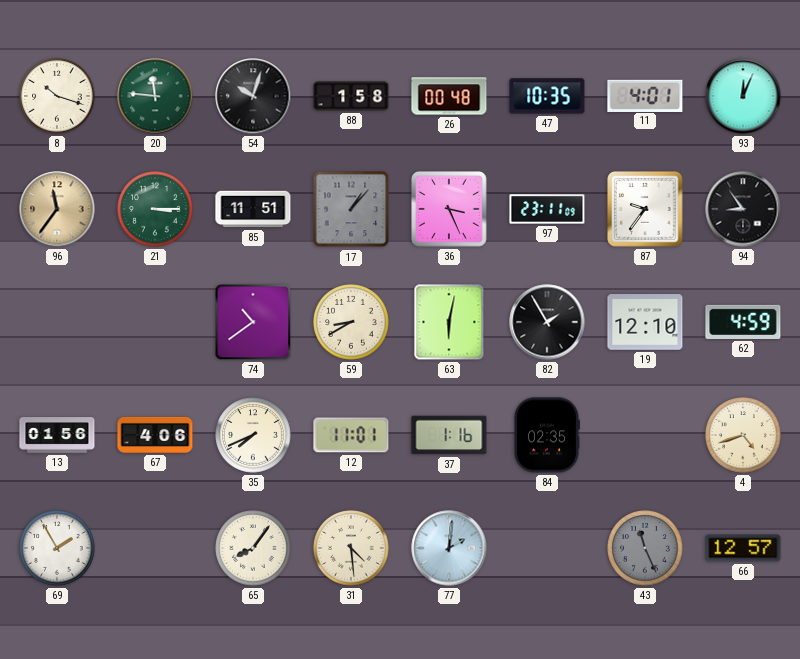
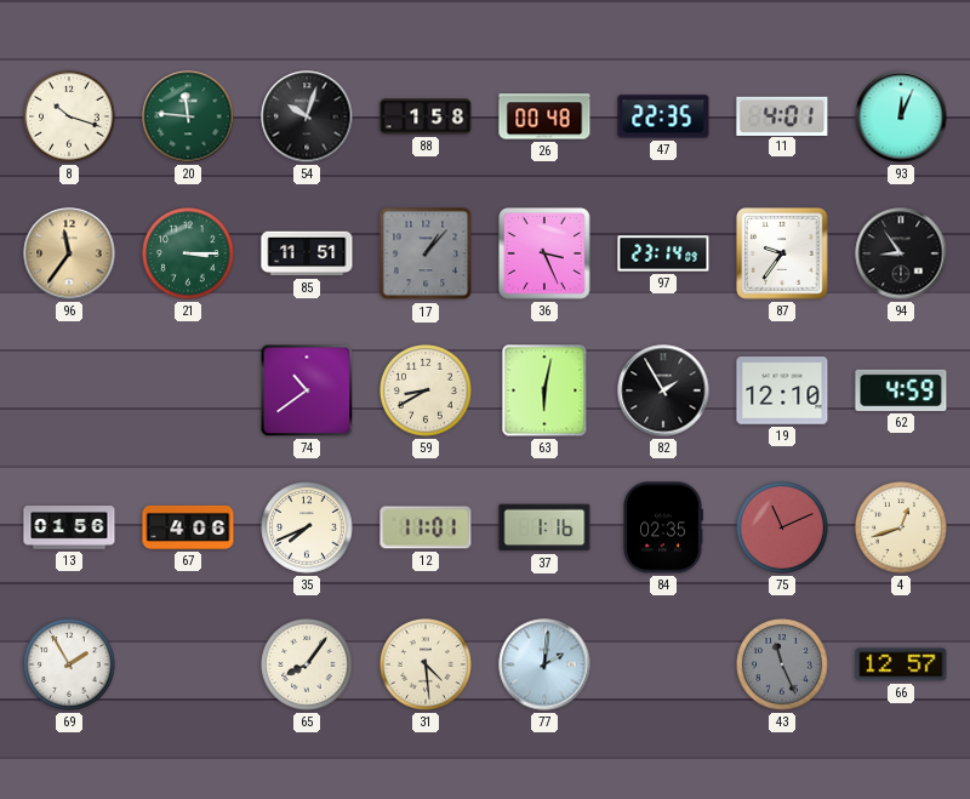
47: 10:35 -> 22:35
97: 23:11 -> 23:14
75: none -> 11:11
4: 4:42 -> 12:42
